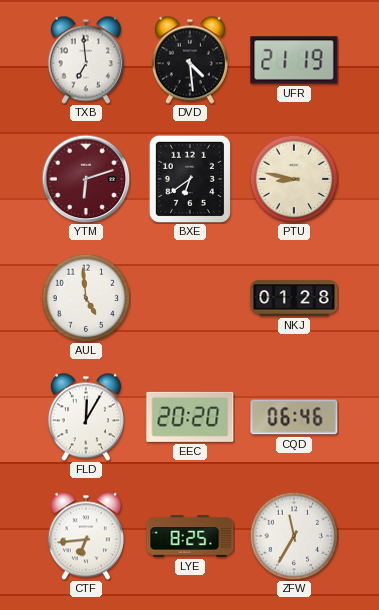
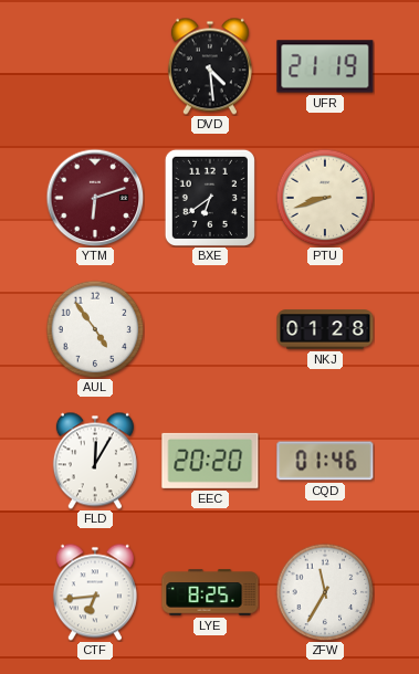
TXB: 6:59 -> none
PTU: 8:47 -> 8:42
AUL: 4:59 -> 4:54
CQD: 06:46 -> 01:46
